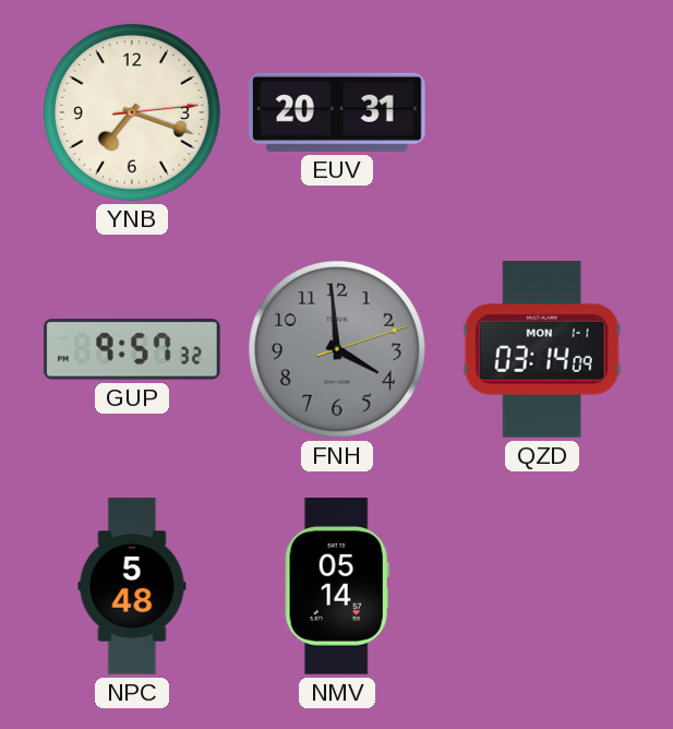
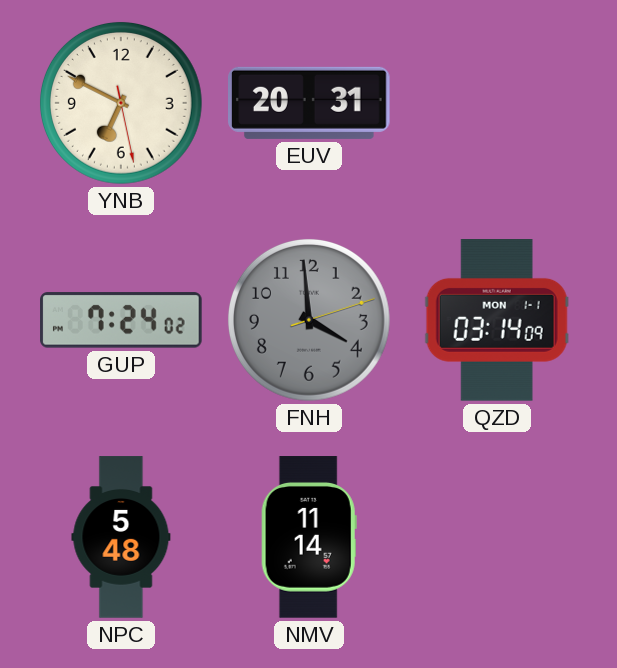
YNB: 7:18 -> 6:49
GUP: 9:57 -> 7:24
NMV: 05:14 -> 11:14
